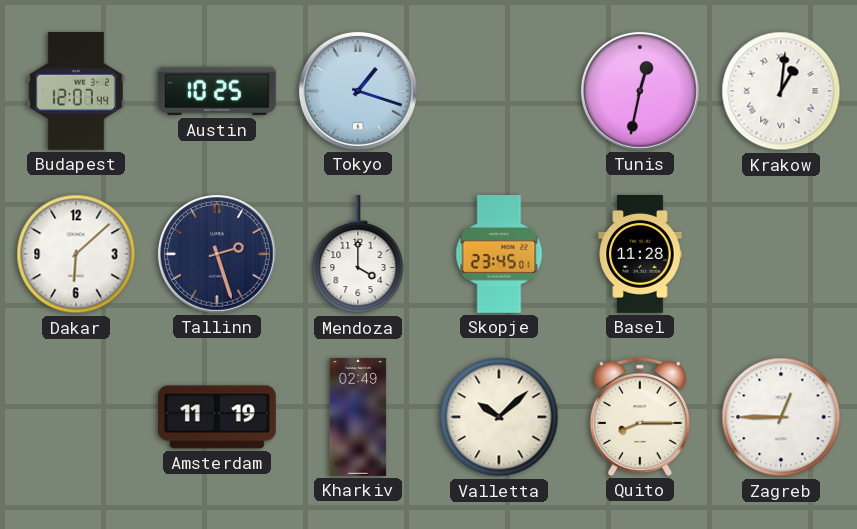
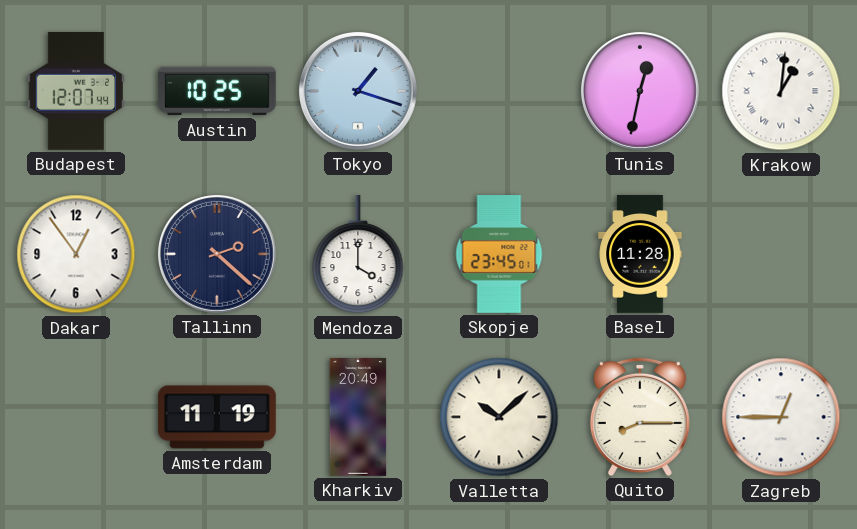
Dakar: 6:08 -> 12:54
Tallinn: 2:27 -> 2:22
Kharkiv: 02:49 -> 20:49
